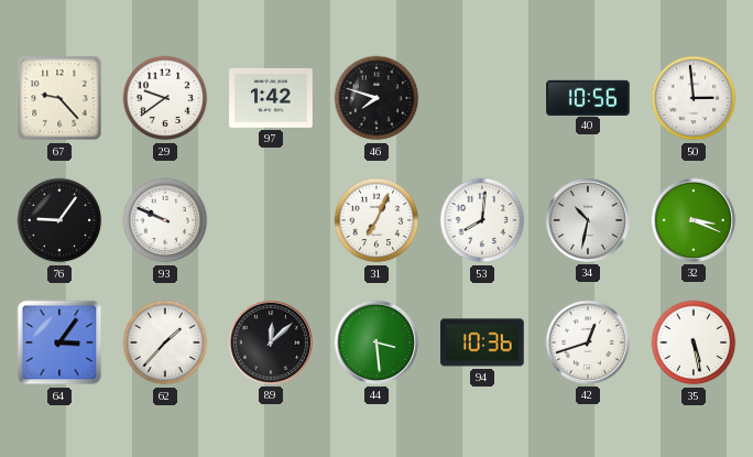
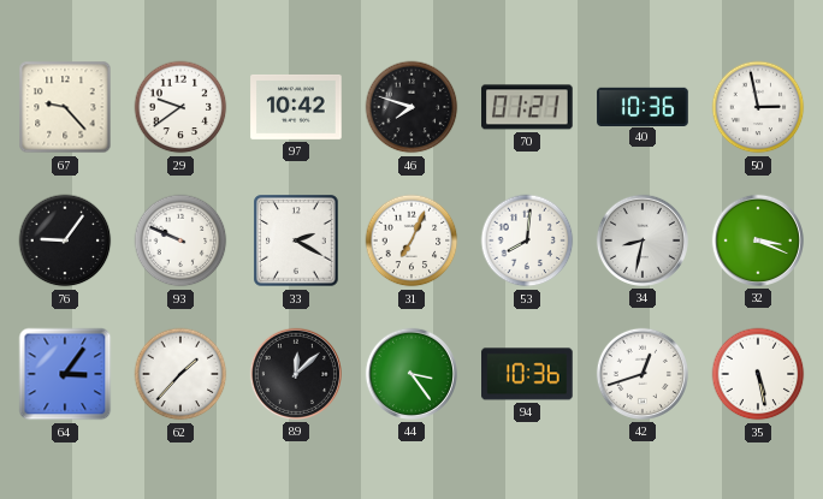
97: 1:42 -> 10:42
70: none -> 01:21
40: 10:56 -> 10:36
50: 2:59 -> 2:58
33: none -> 2:20
34: 10:32 -> 8:32
44: 3:29 -> 3:24
